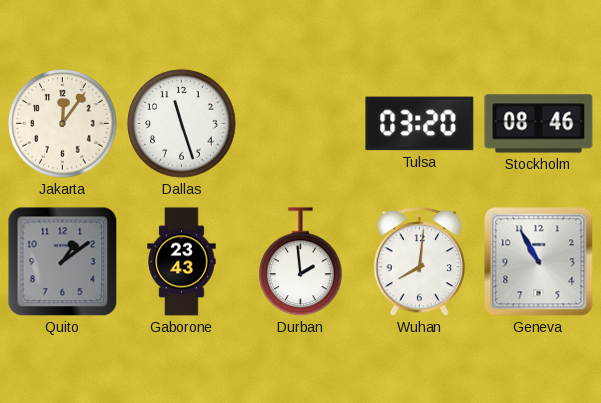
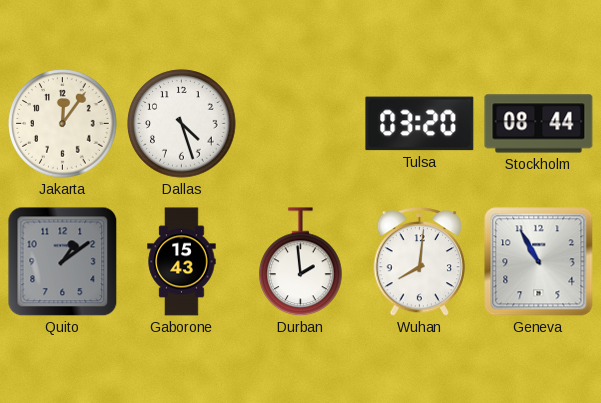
Dallas: 11:27 -> 4:27
Stockholm: 08:46 -> 08:44
Gaborone: 23:43 -> 15:43
